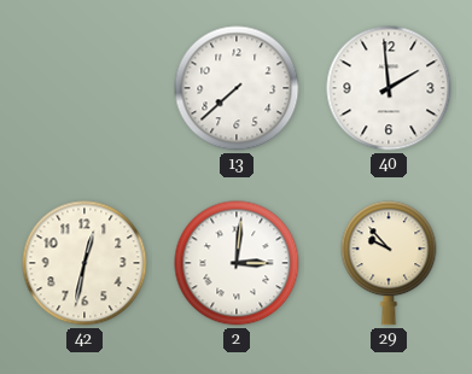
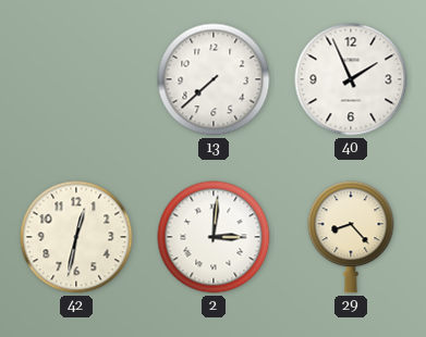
40: 1:59 -> 1:56
29: 9:53 -> 8:23
